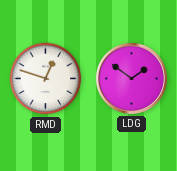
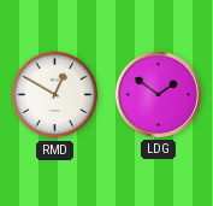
RMD: 12:48 -> 12:50
